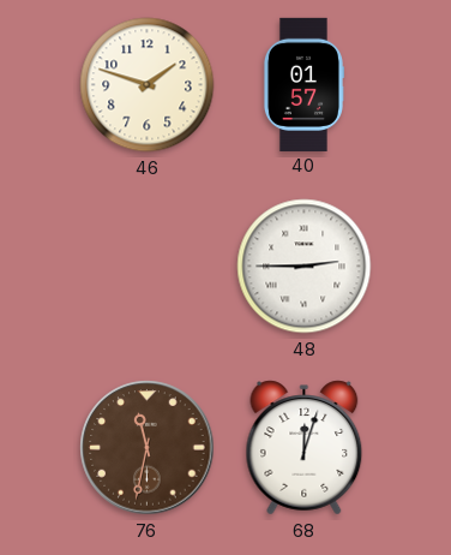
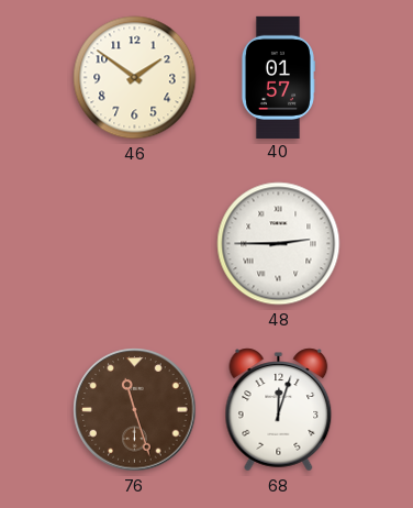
46: 1:48 -> 1:51
76: 11:32 -> 11:27
